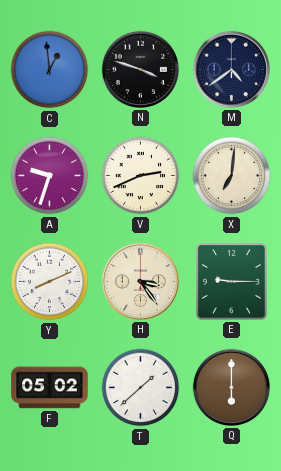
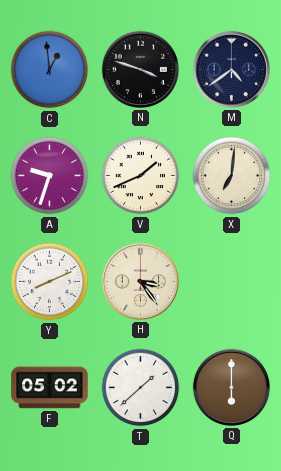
V: 2:41 -> 1:41
E: 9:15 -> none
